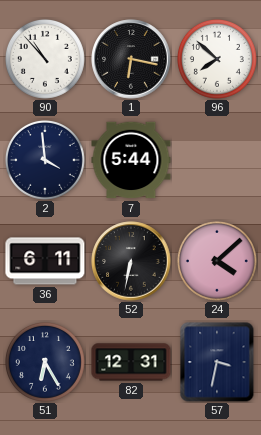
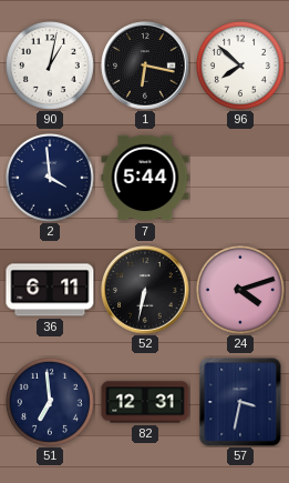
90: 10:53 -> 1:02
24: 4:08 -> 4:12
51: 6:25 -> 6:59
